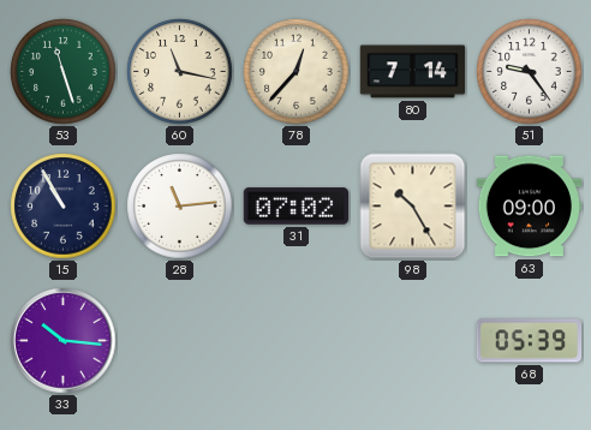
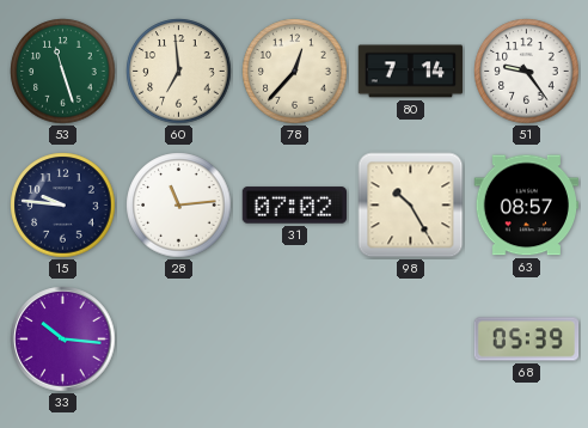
60: 11:17 -> 6:59
15: 10:55 -> 9:46
63: 09:00 -> 08:57
